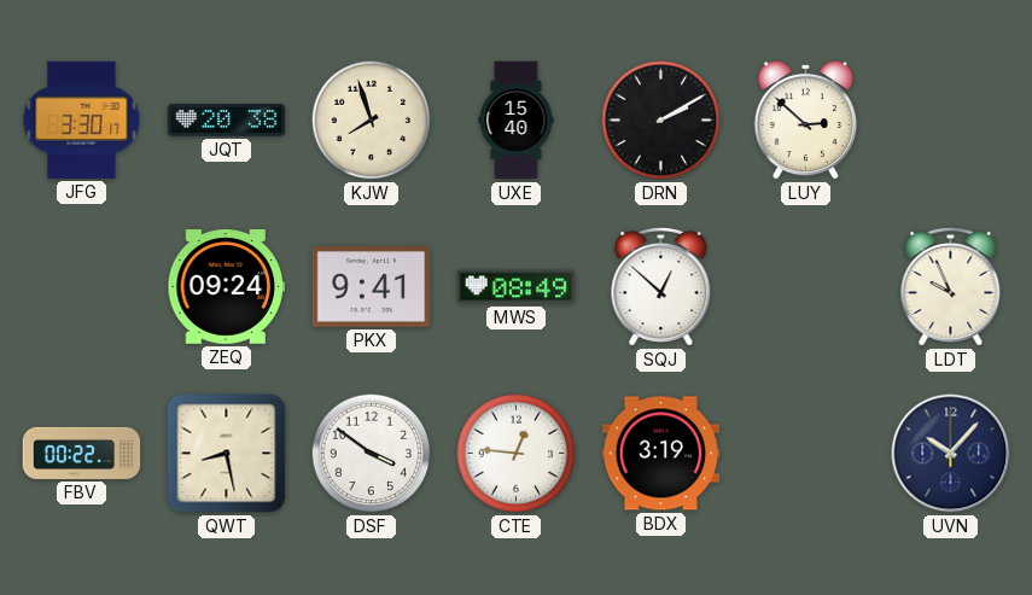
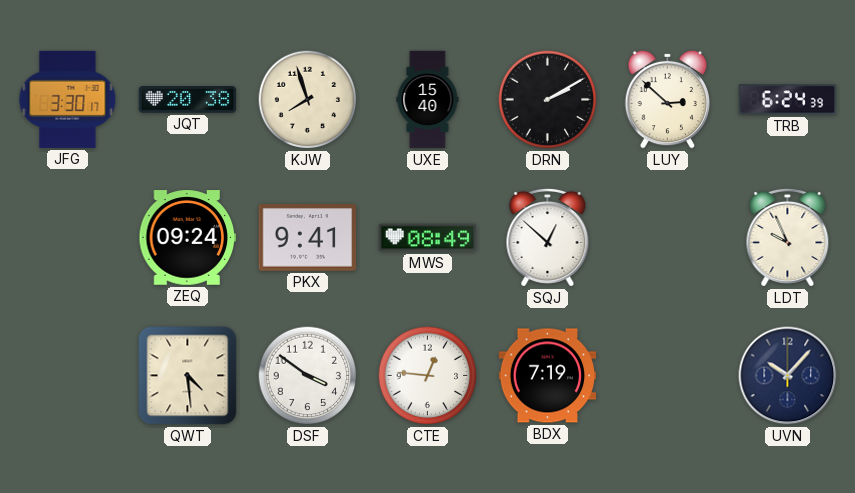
TRB: none -> 6:24
FBV: 00:22 -> none
QWT: 8:28 -> 4:29
BDX: 3:19 -> 7:19
